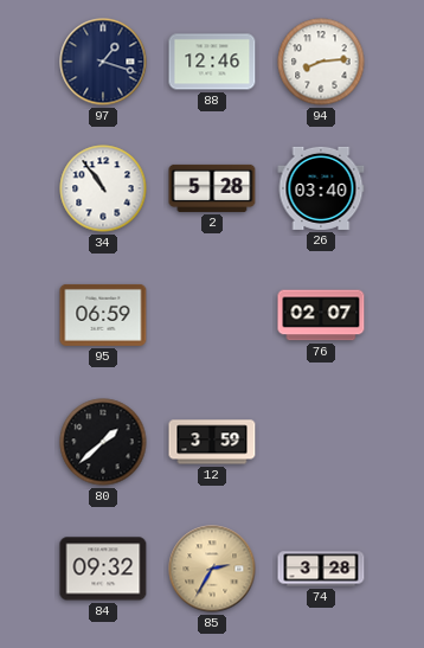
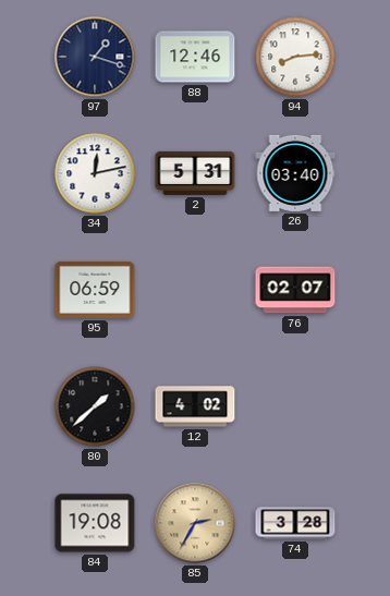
34: 10:54 -> 12:13
2: 5:28 -> 5:31
12: 3:59 -> 4:02
84: 09:32 -> 19:08
